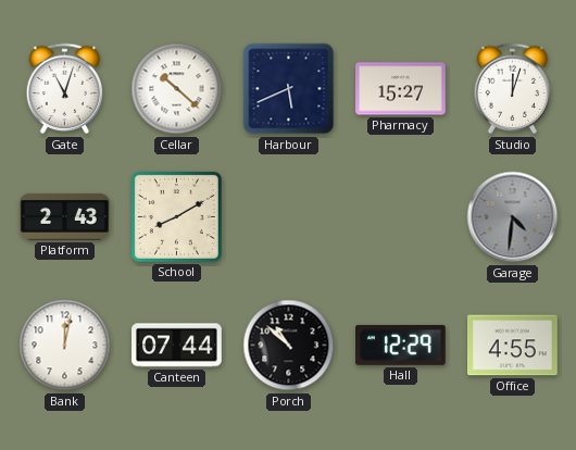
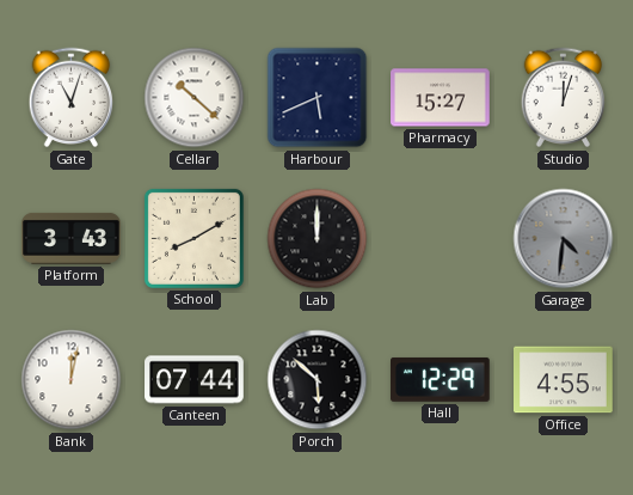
Platform: 2:43 -> 3:43
Lab: none -> 12:00
Porch: 10:52 -> 5:52
